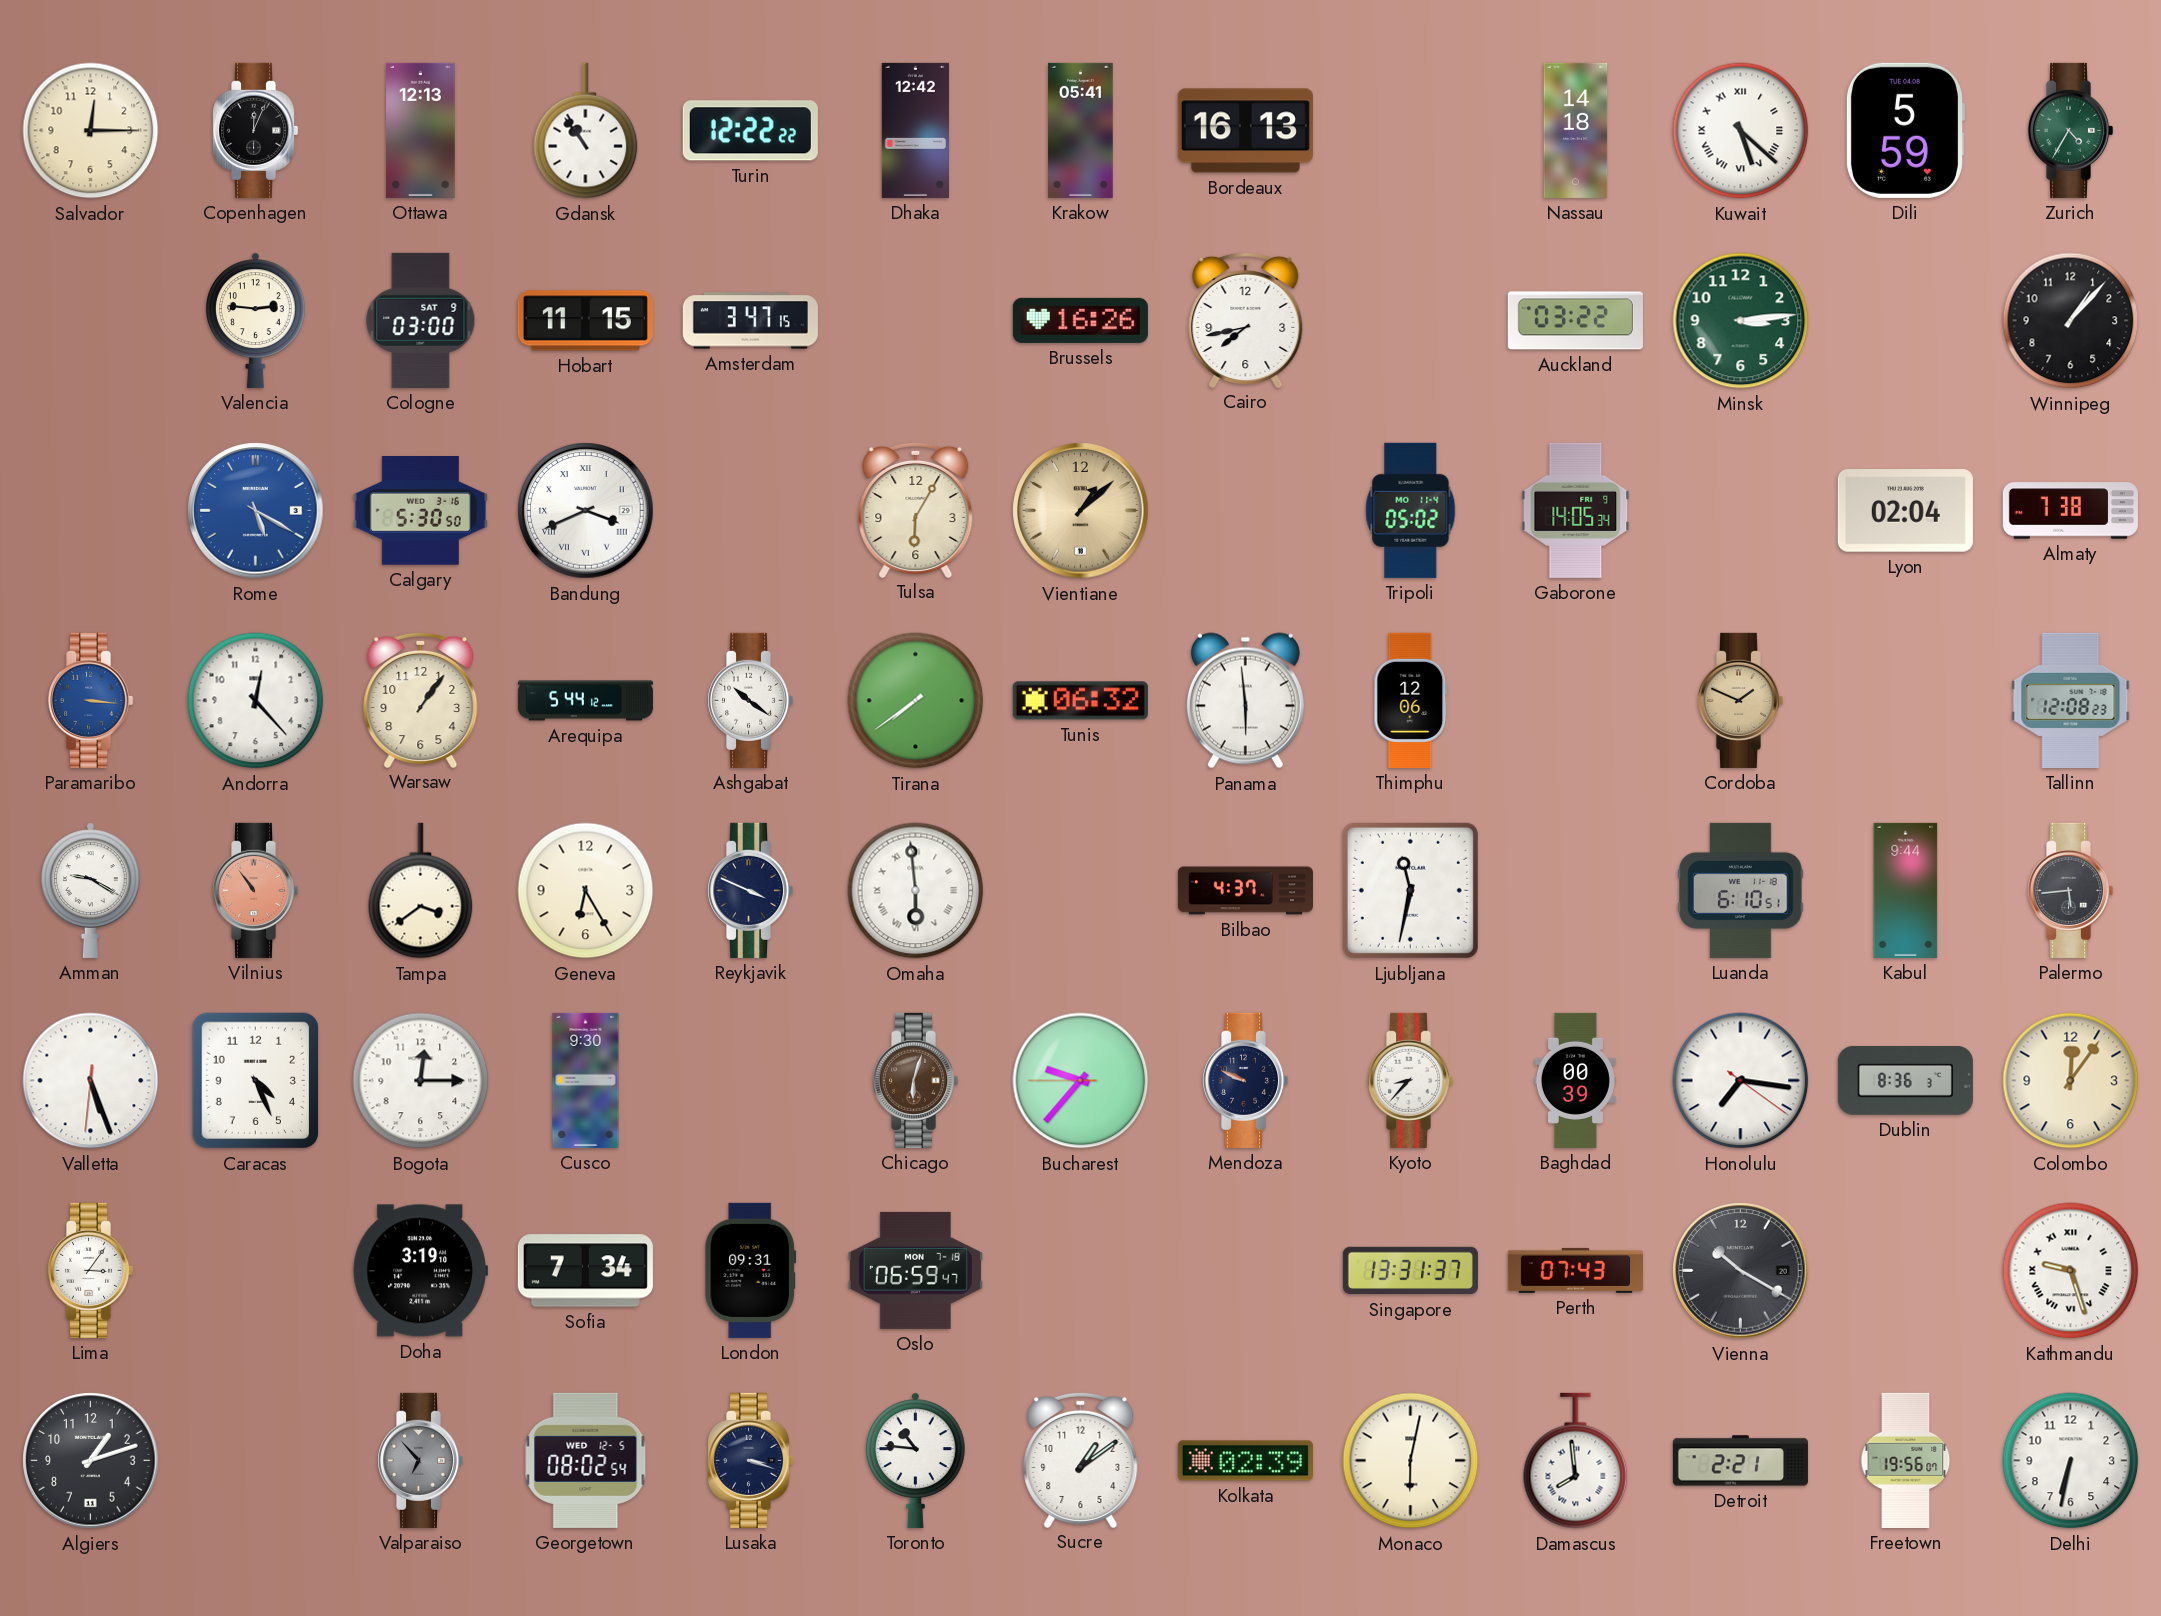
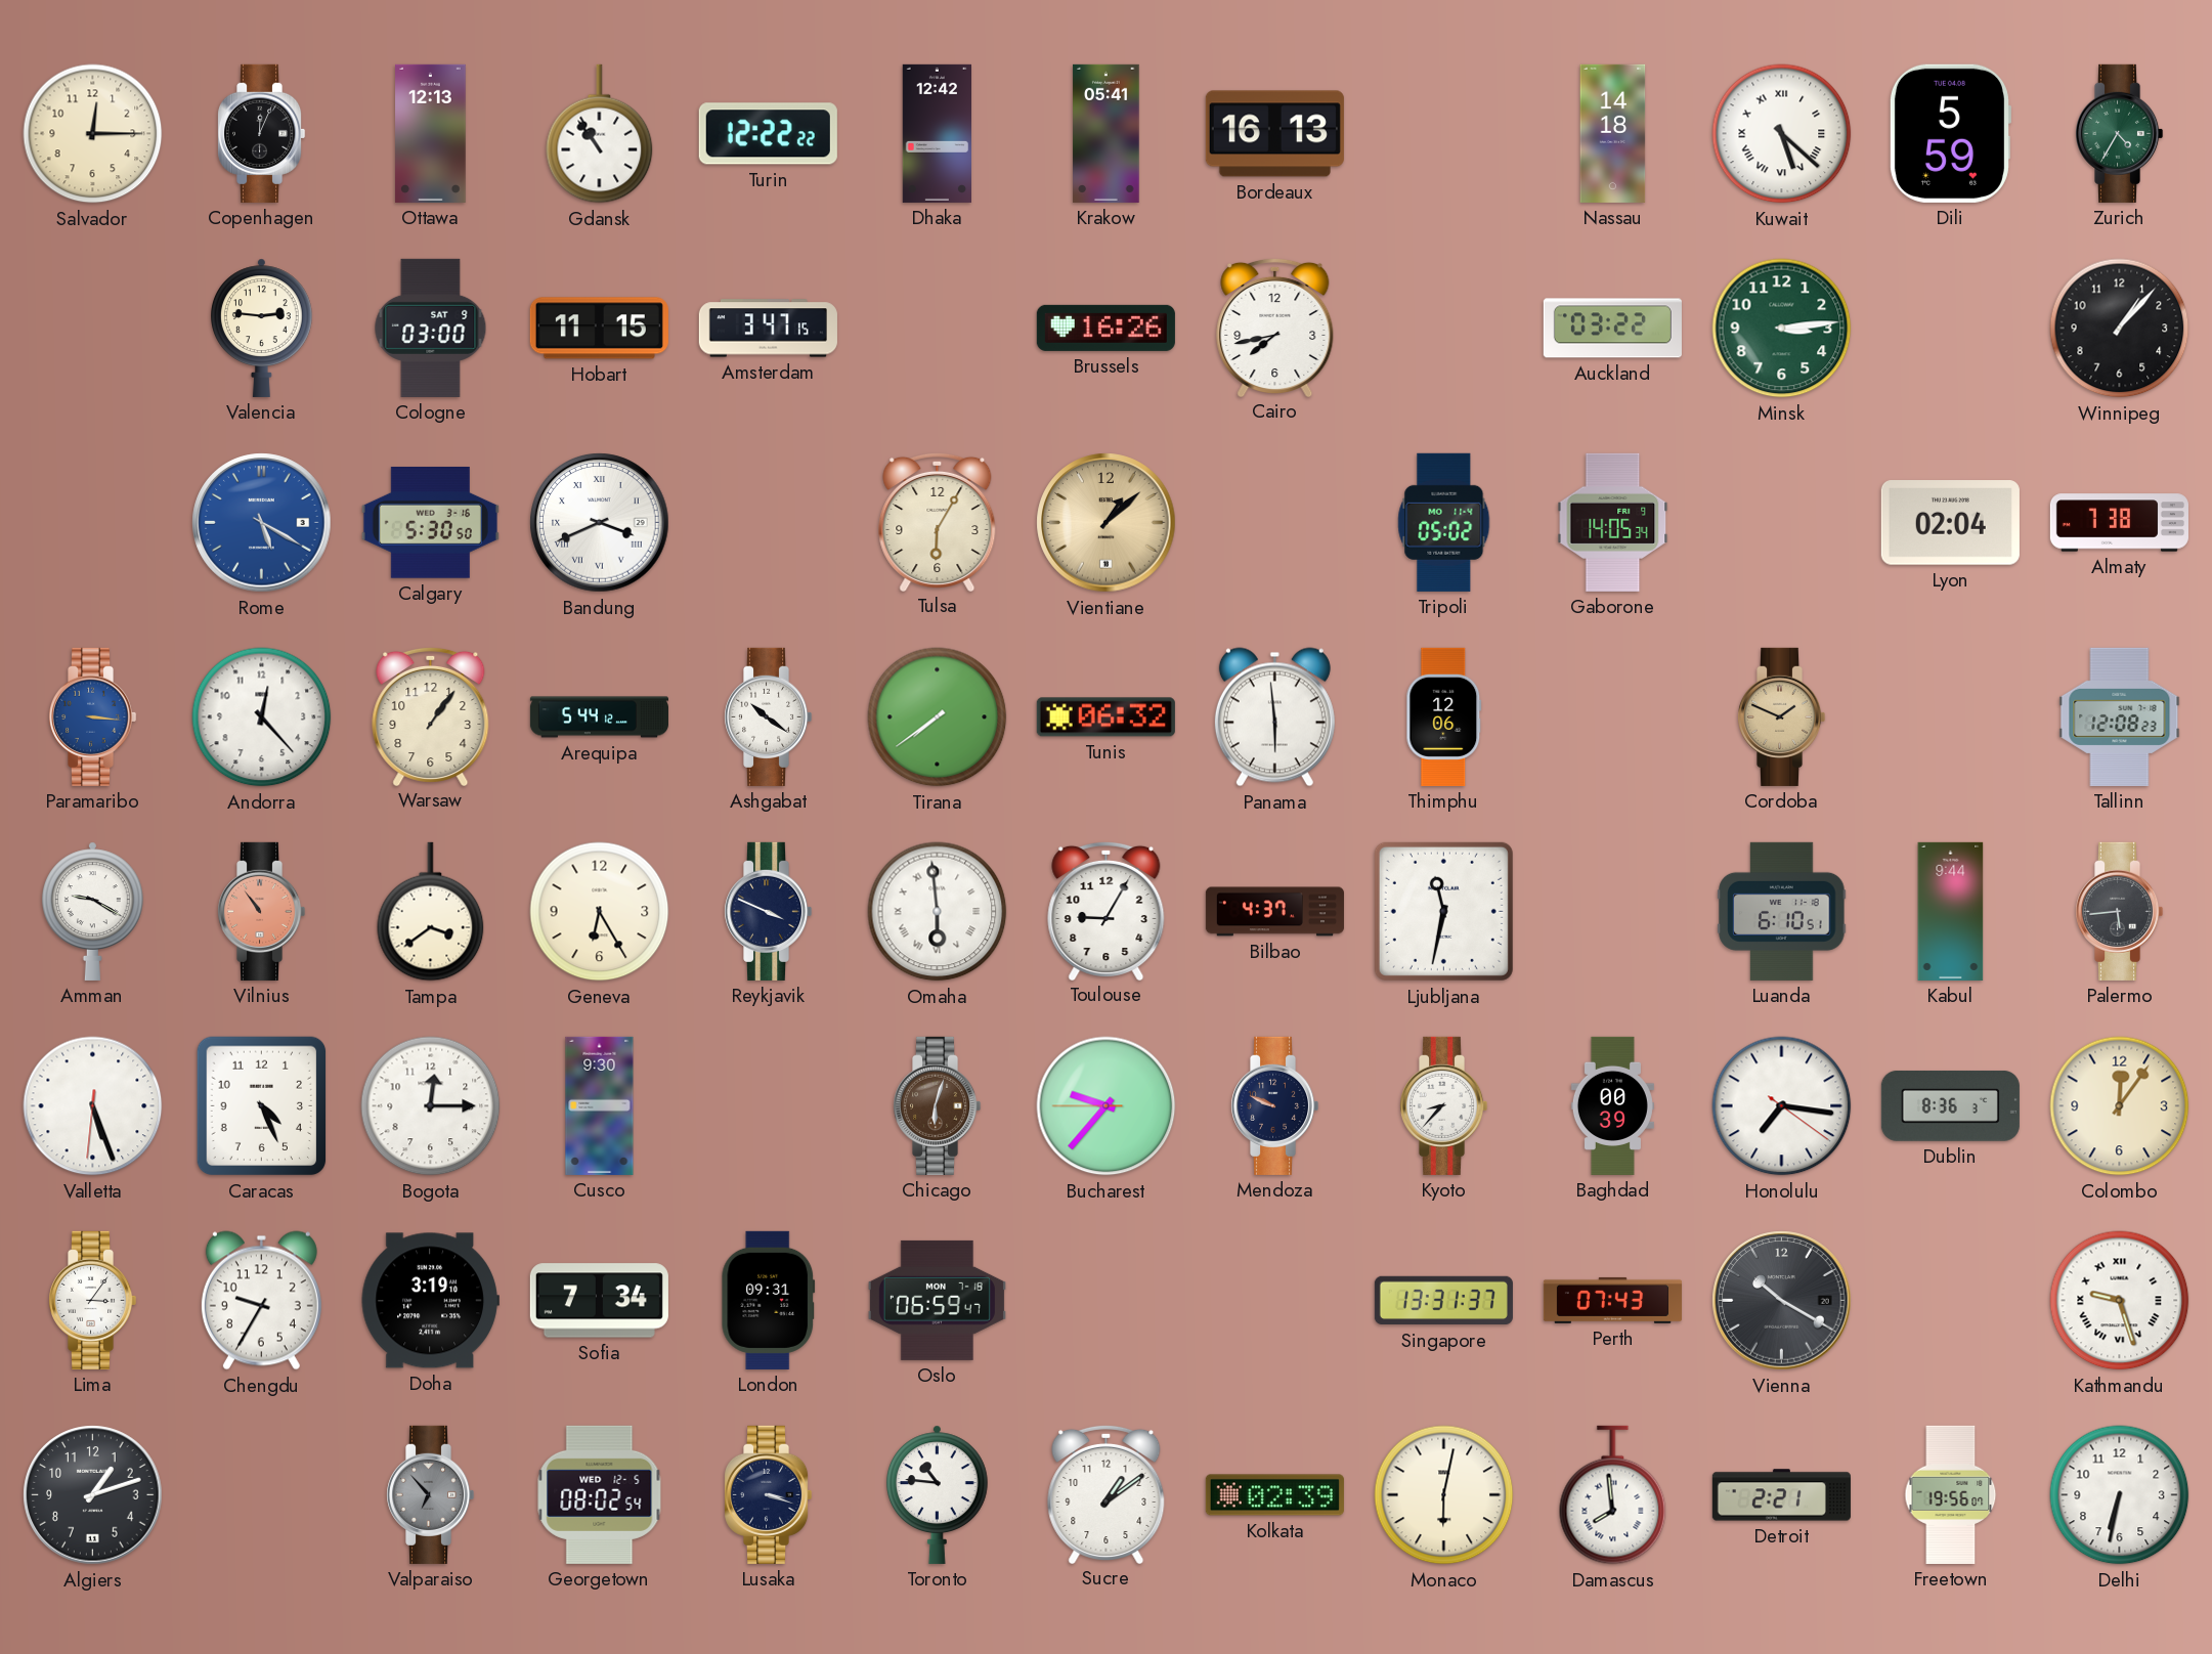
Toulouse: none -> 9:05
Chengdu: none -> 9:35
